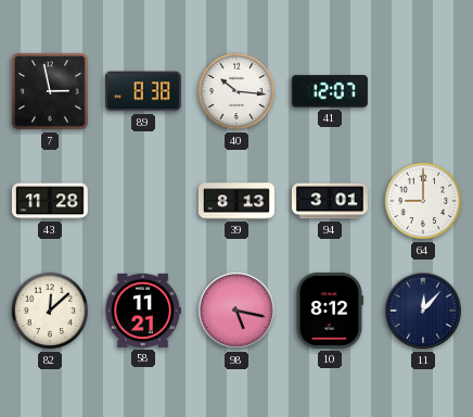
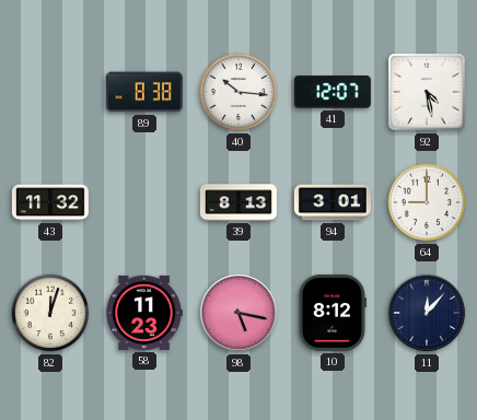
7: 2:58 -> none
92: none -> 4:28
43: 11:28 -> 11:32
82: 12:08 -> 12:03
58: 11:21 -> 11:23
